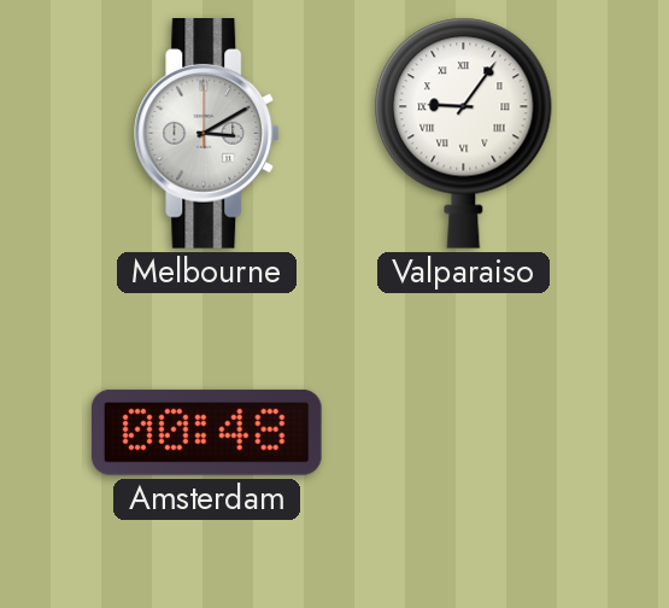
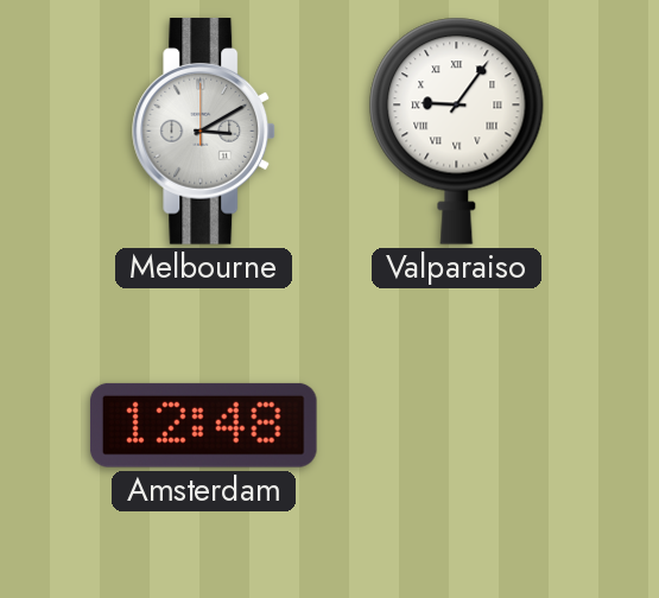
Amsterdam: 00:48 -> 12:48
